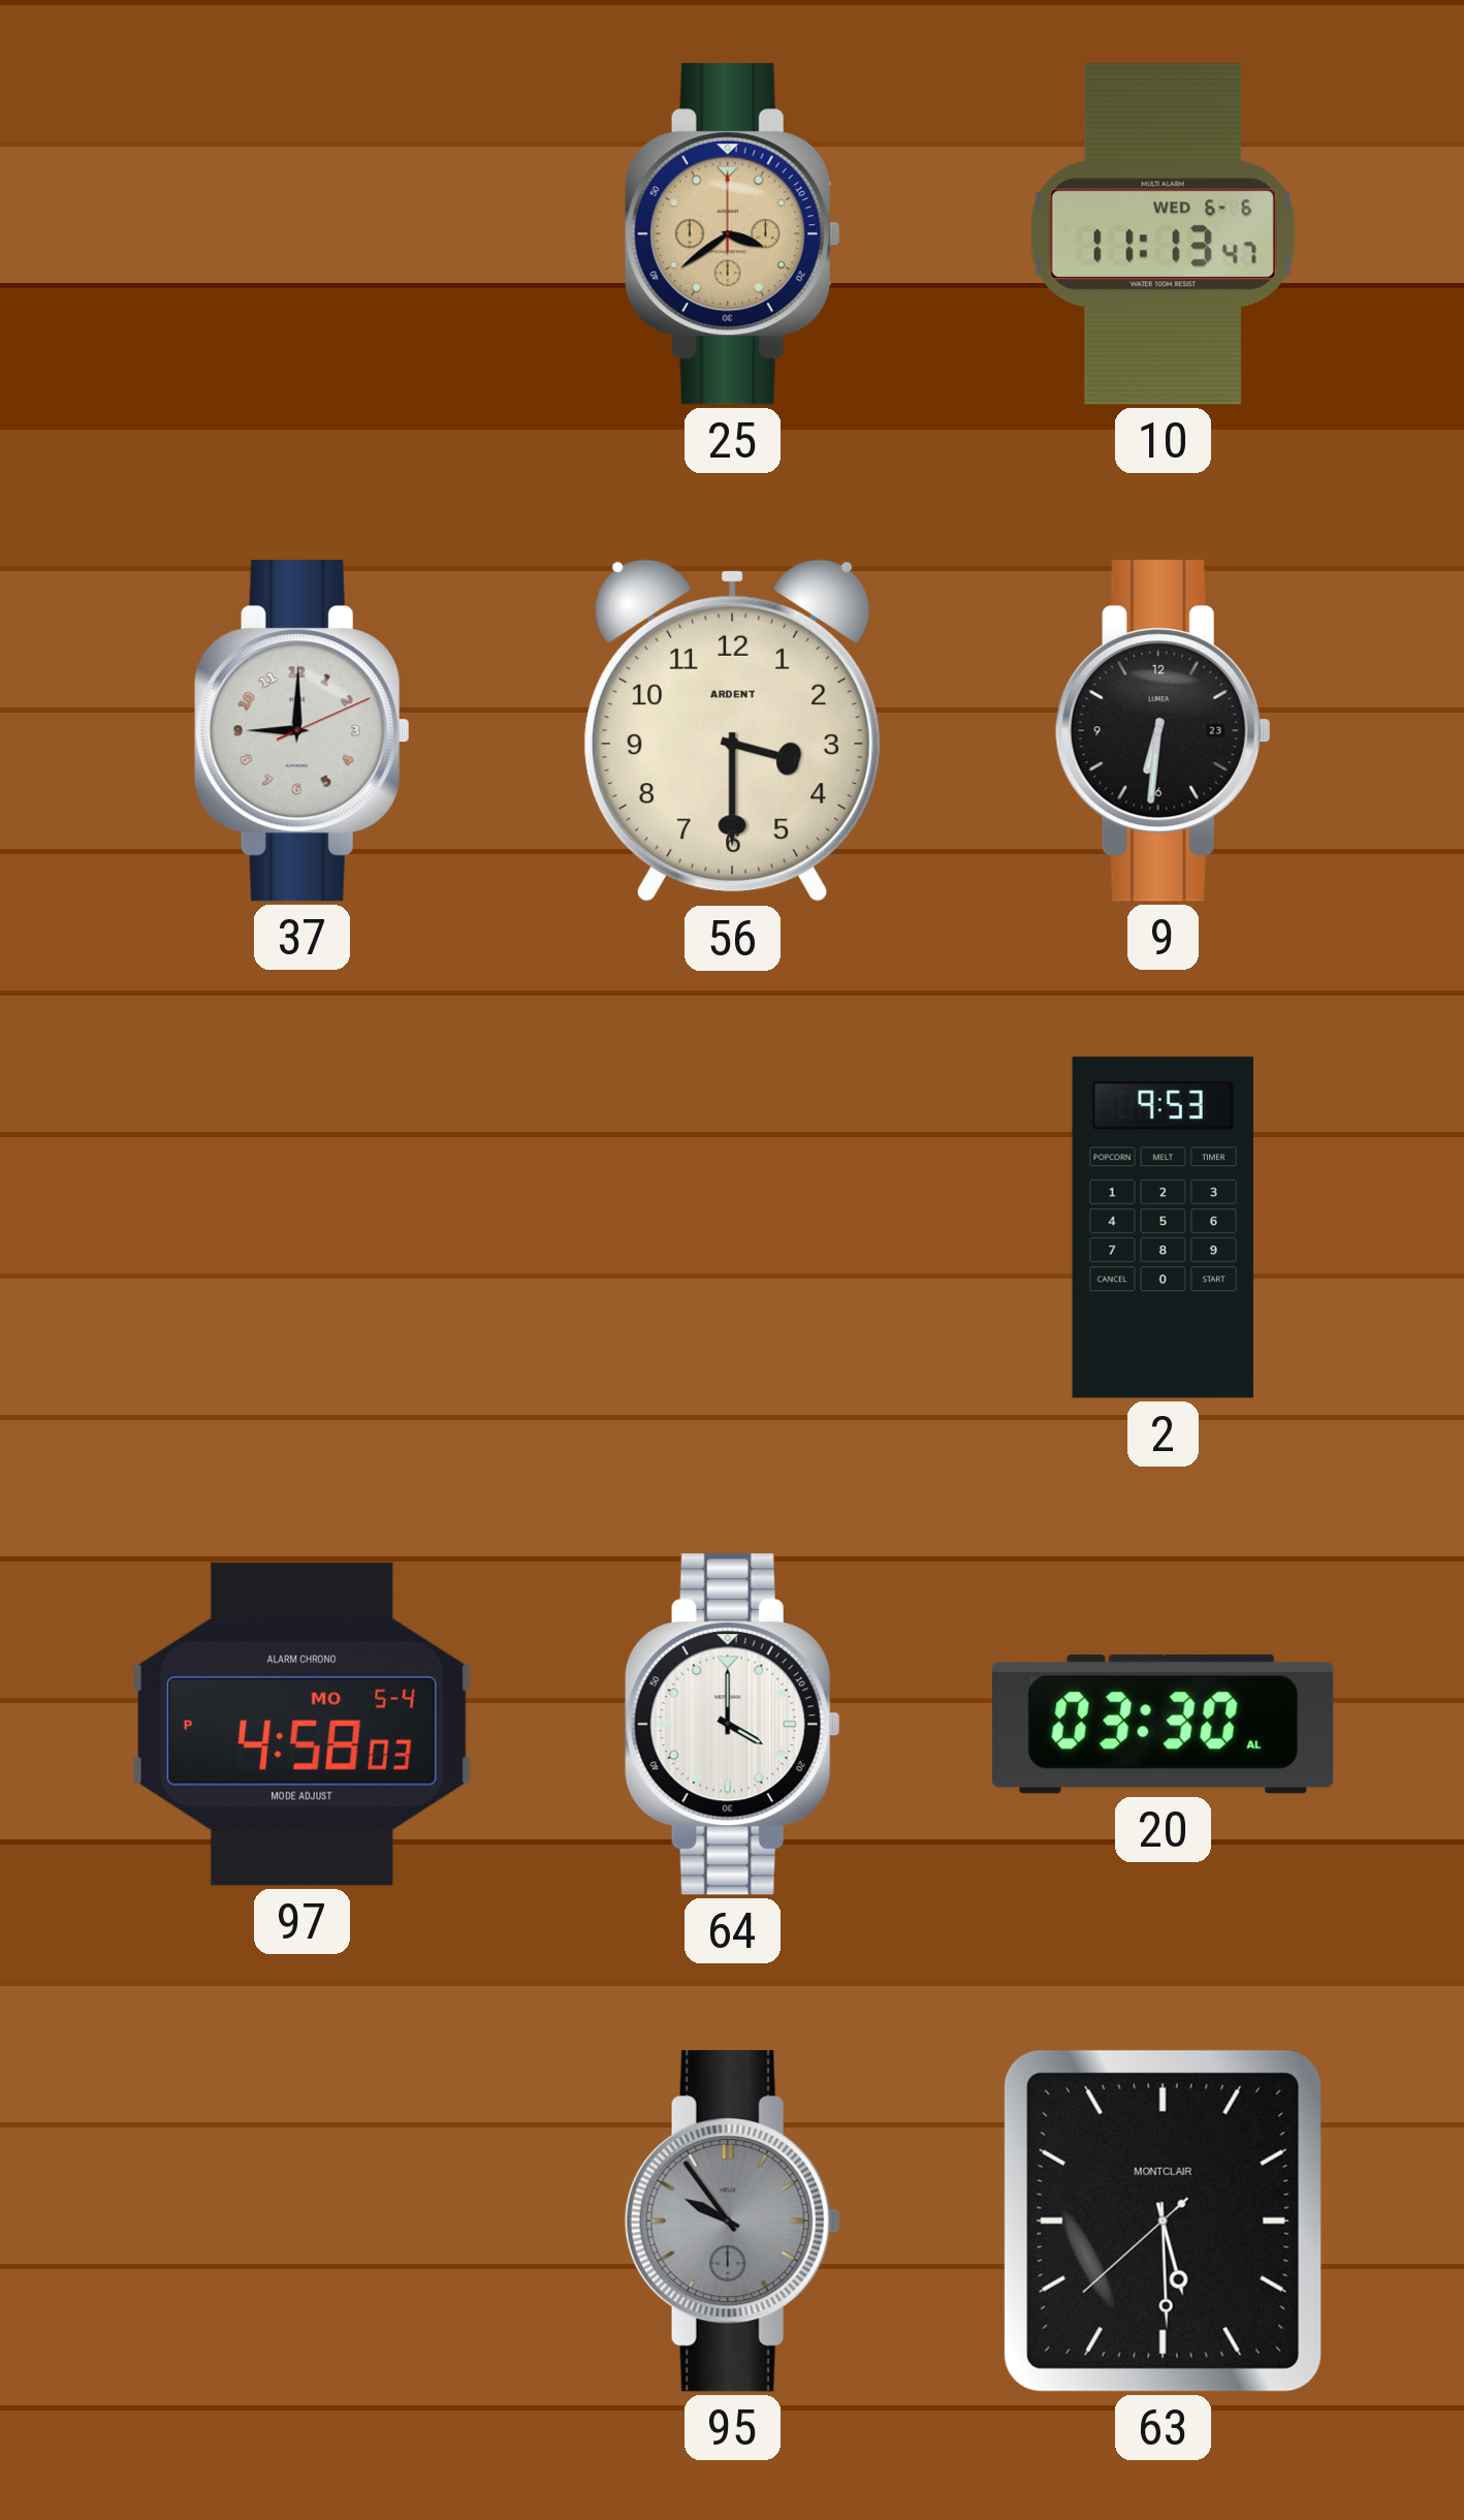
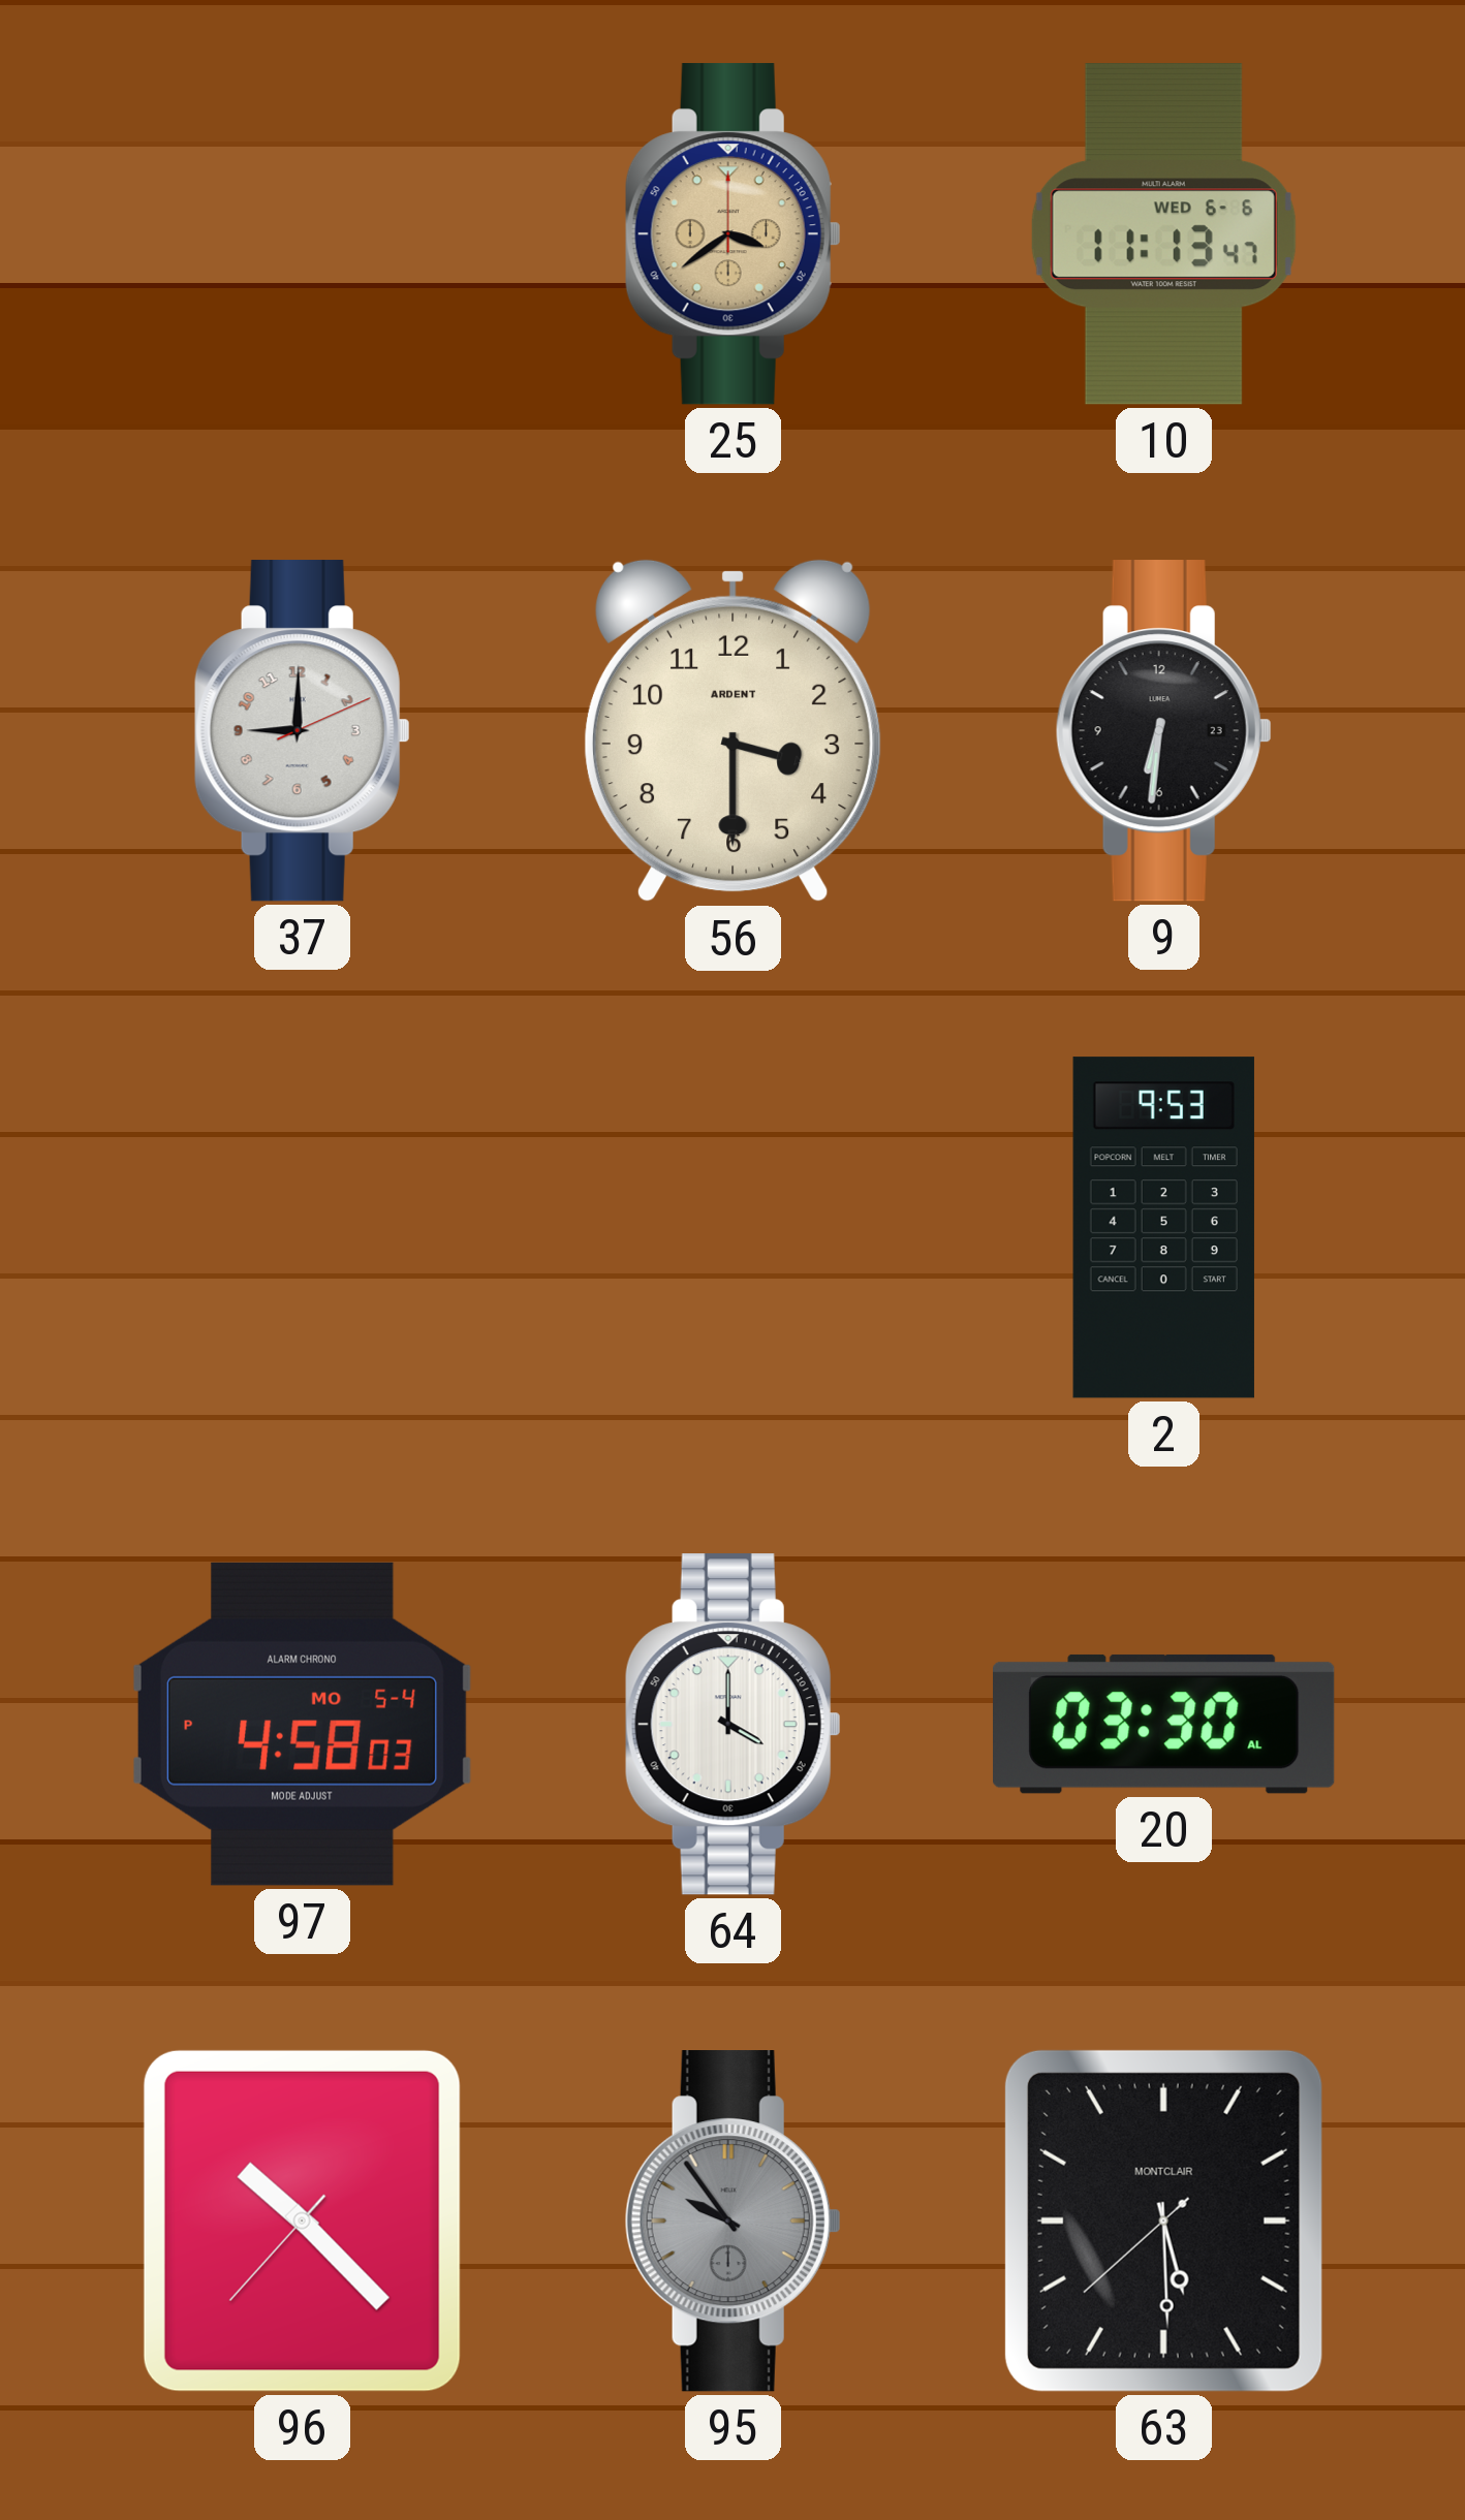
96: none -> 10:22
